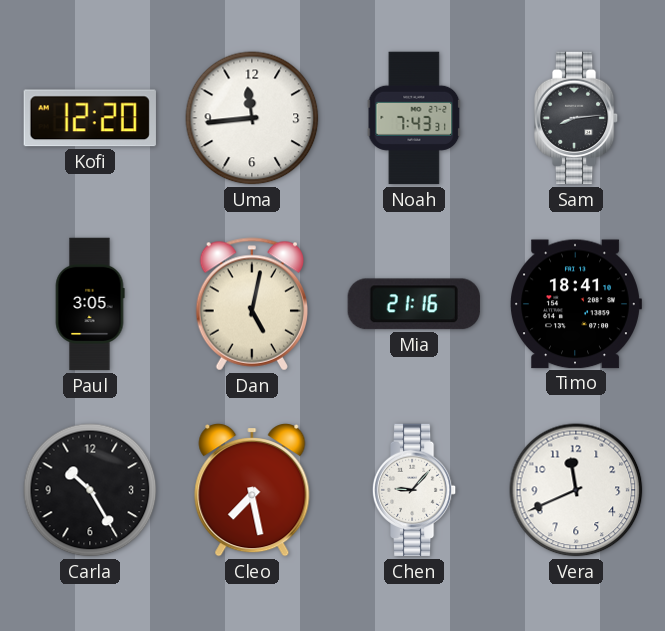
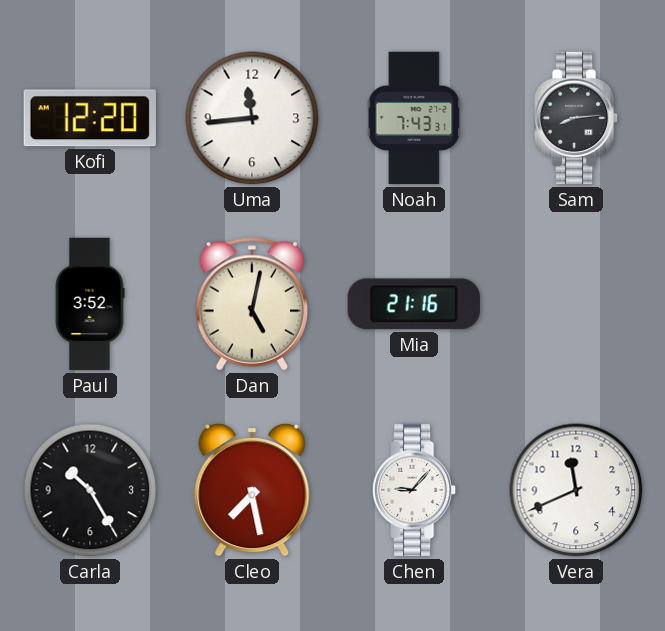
Paul: 3:05 -> 3:52
Timo: 18:41 -> none
